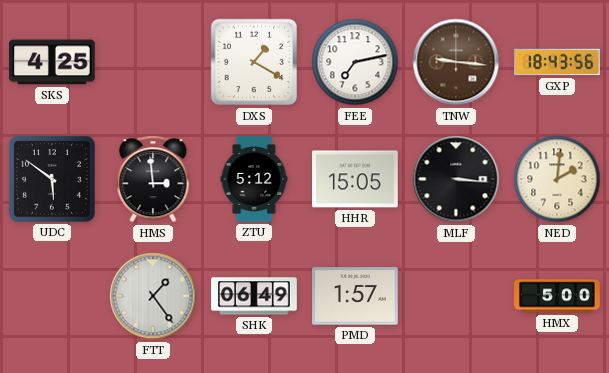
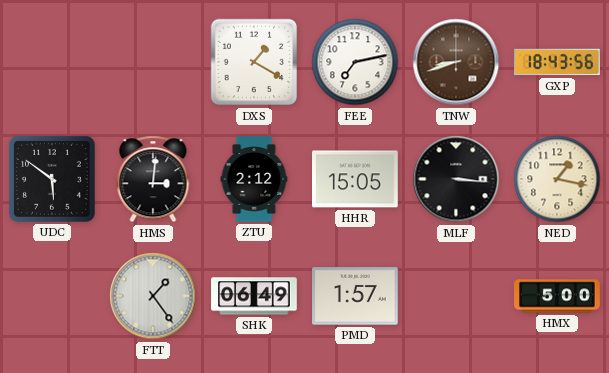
SKS: 4:25 -> none
TNW: 9:16 -> 8:42
HMS: 2:59 -> 3:01
ZTU: 5:12 -> 2:12
NED: 2:01 -> 1:17
